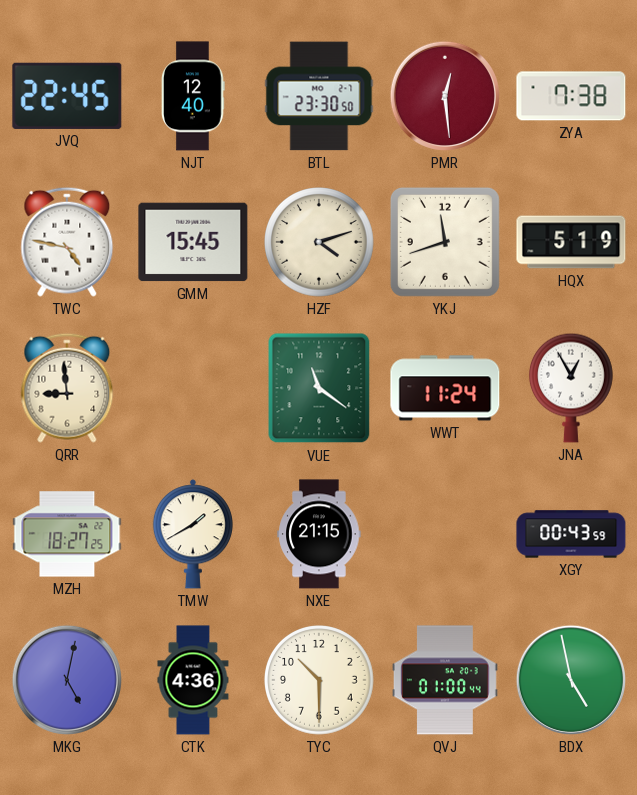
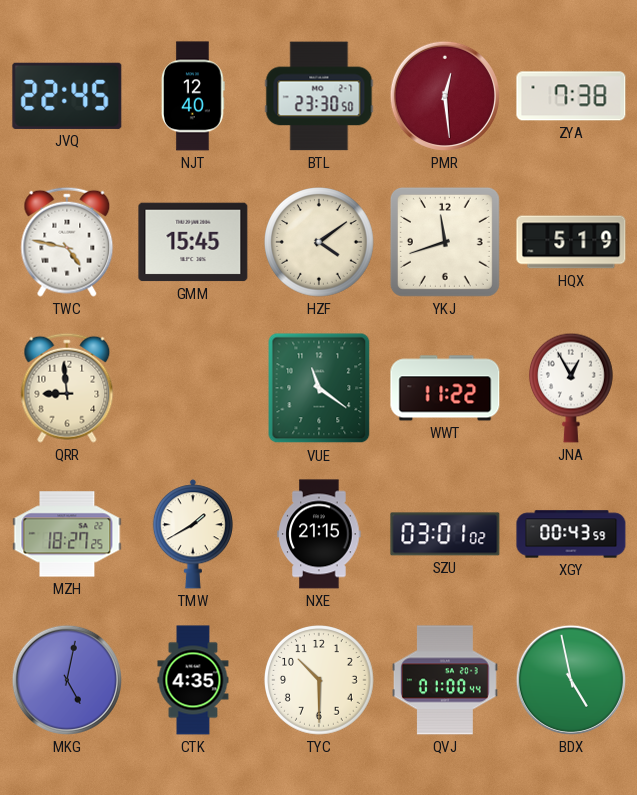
HZF: 4:12 -> 4:09
WWT: 11:24 -> 11:22
SZU: none -> 03:01
CTK: 4:36 -> 4:35
